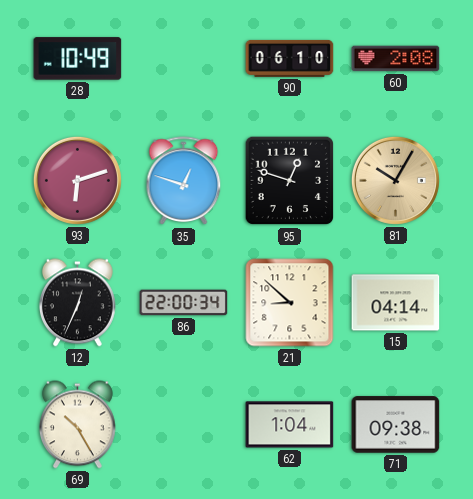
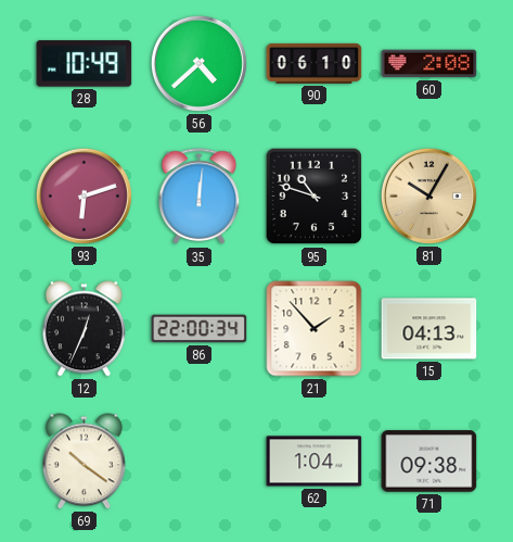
56: none -> 4:38
35: 12:48 -> 12:01
95: 12:48 -> 10:48
21: 8:52 -> 1:53
15: 04:14 -> 04:13
69: 10:25 -> 10:21
